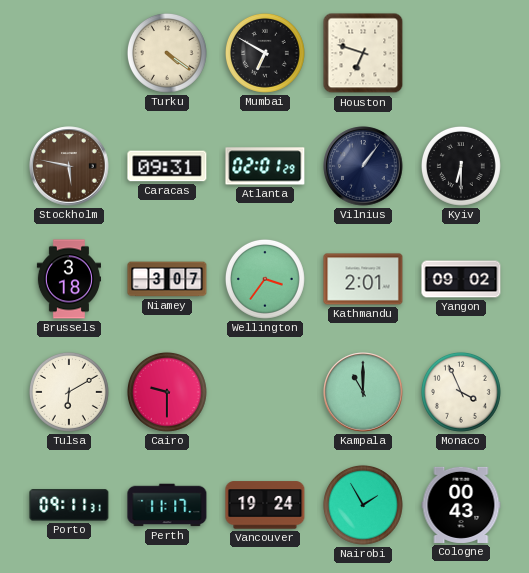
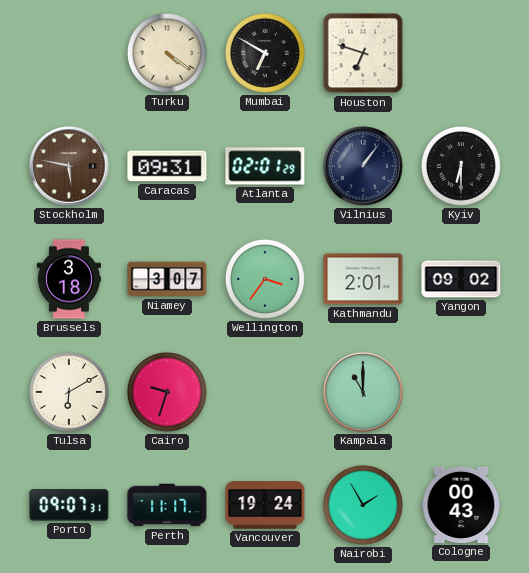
Cairo: 9:30 -> 9:33
Monaco: 3:56 -> none
Porto: 09:11 -> 09:07
